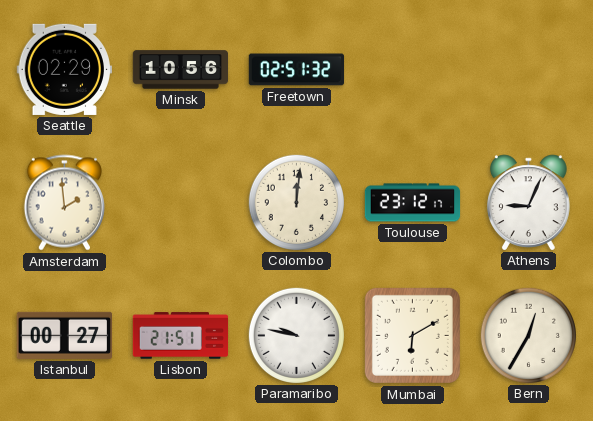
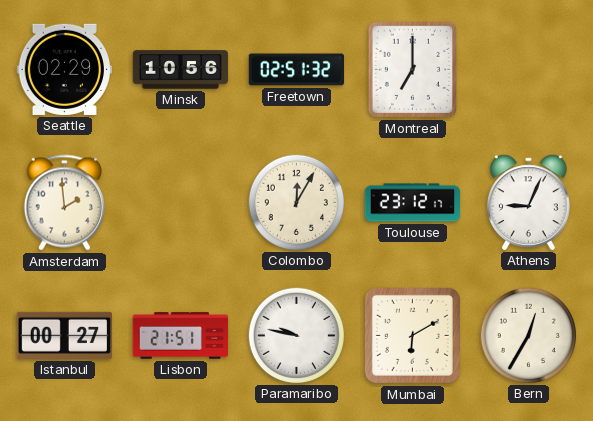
Montreal: none -> 7:00
Colombo: 12:01 -> 12:05
